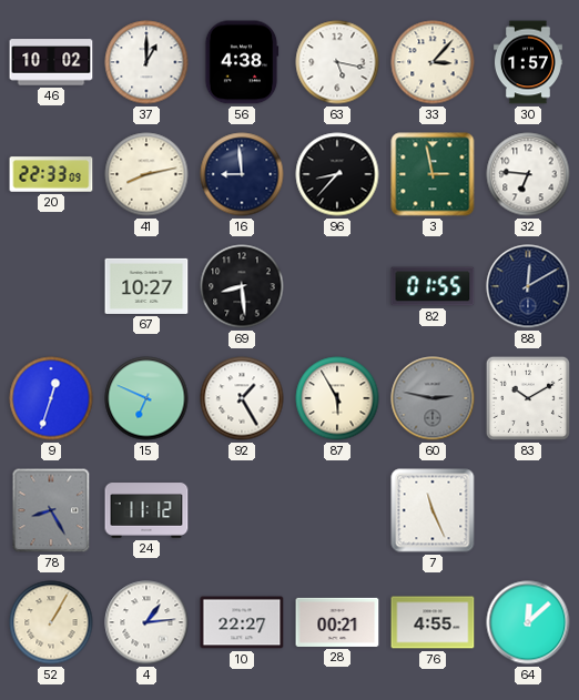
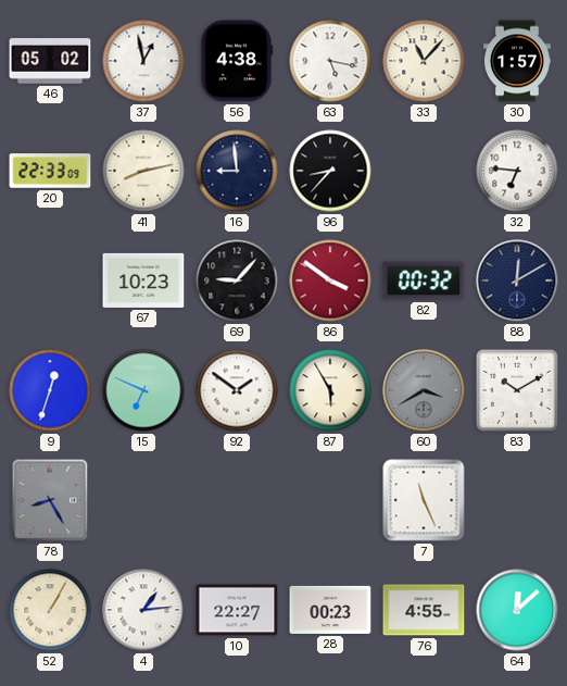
46: 10:02 -> 05:02
37: 1:00 -> 12:58
33: 3:07 -> 11:07
3: 2:58 -> none
67: 10:27 -> 10:23
69: 8:29 -> 9:07
86: none -> 3:51
82: 01:55 -> 00:32
92: 1:25 -> 1:51
60: 2:47 -> 3:40
24: 11:12 -> none
28: 00:21 -> 00:23
